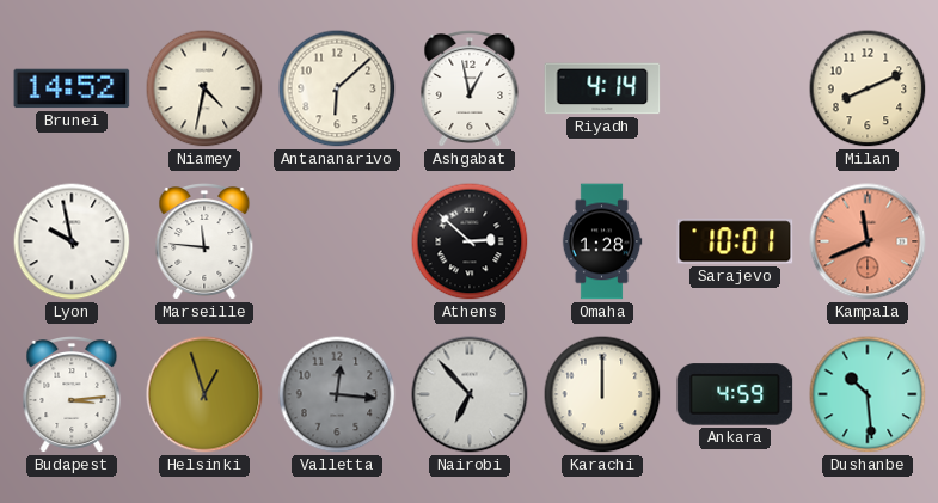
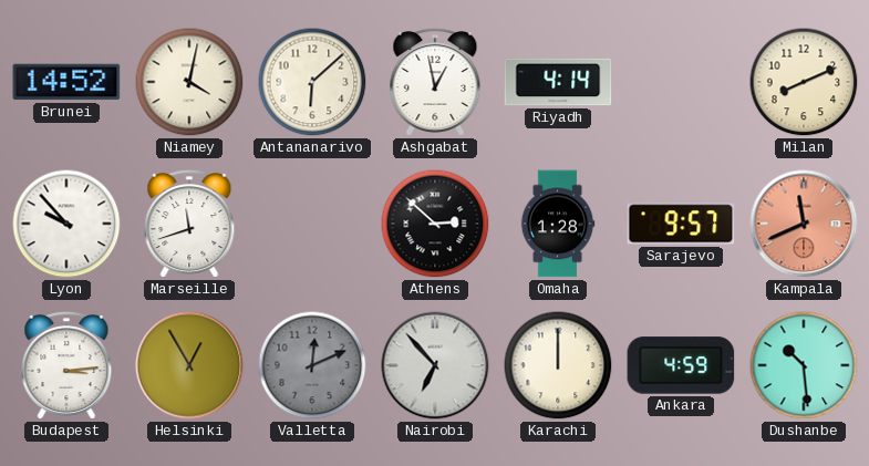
Niamey: 4:32 -> 4:02
Lyon: 9:58 -> 9:53
Marseille: 11:46 -> 11:42
Sarajevo: 10:01 -> 9:57
Helsinki: 12:57 -> 12:55
Valletta: 12:16 -> 12:11
